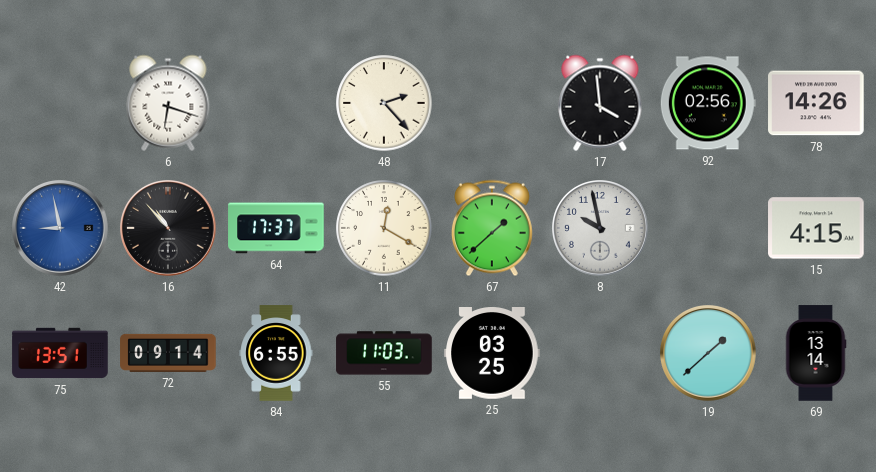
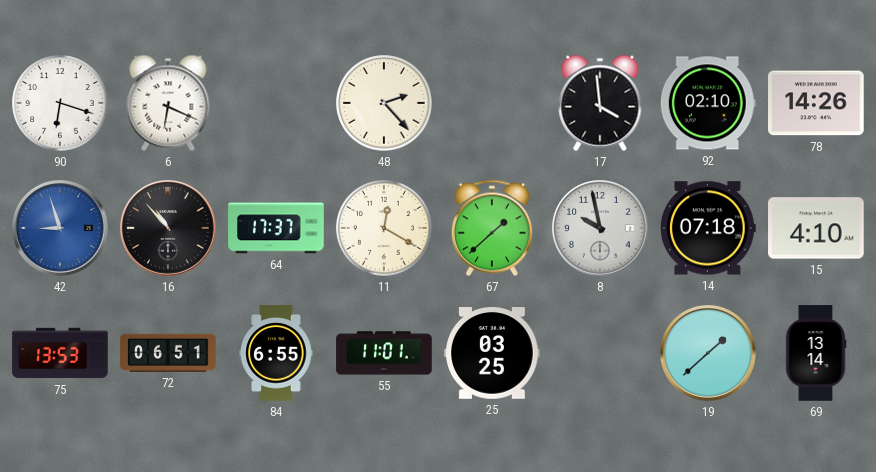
90: none -> 6:18
6: 6:18 -> 6:19
92: 02:56 -> 02:10
42: 8:58 -> 8:57
14: none -> 07:18
15: 4:15 -> 4:10
75: 13:51 -> 13:53
72: 09:14 -> 06:51
55: 11:03 -> 11:01
